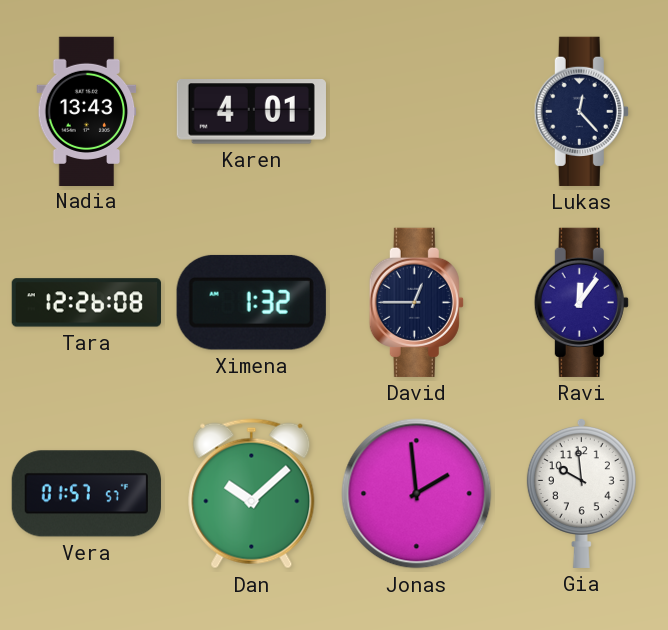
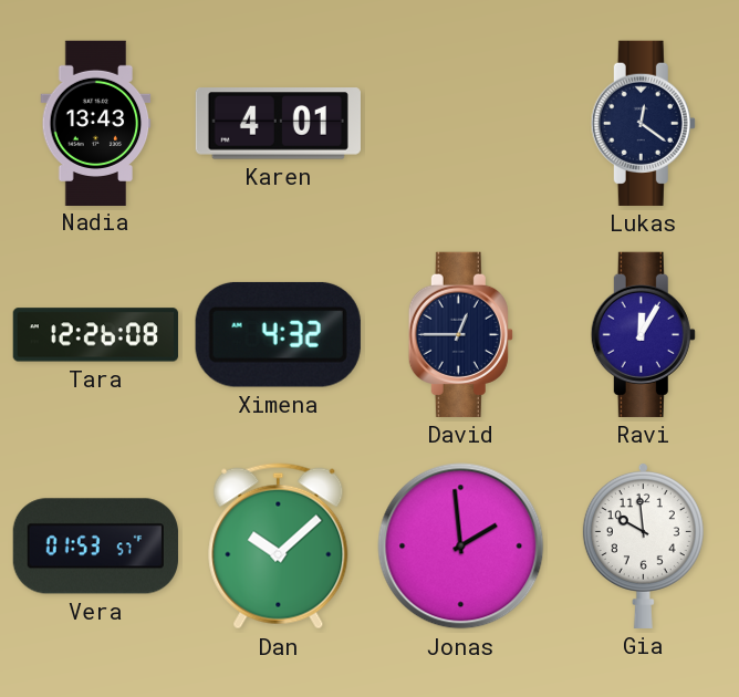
Lukas: 12:23 -> 12:21
Ximena: 1:32 -> 4:32
Ravi: 12:06 -> 12:05
Vera: 01:57 -> 01:53
